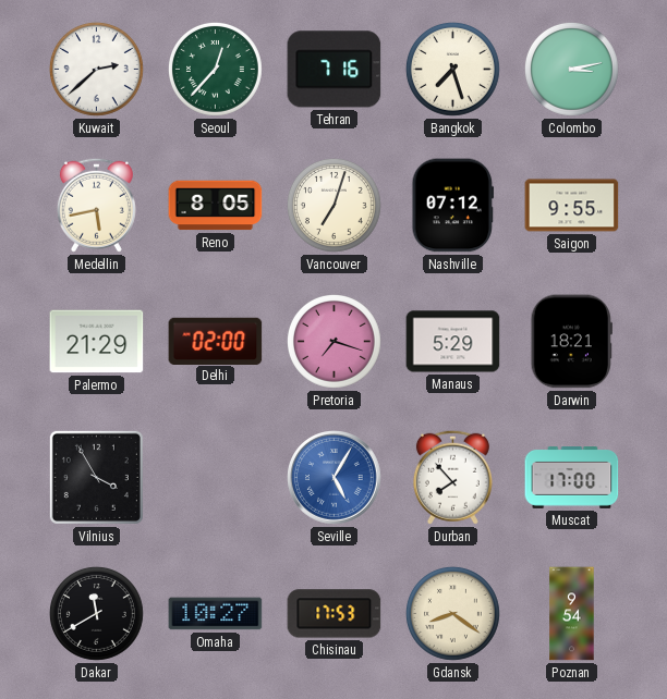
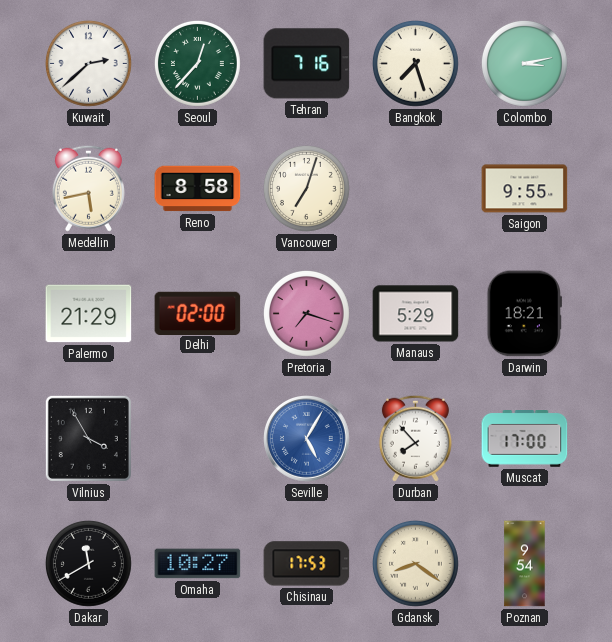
Reno: 8:05 -> 8:58
Nashville: 07:12 -> none
